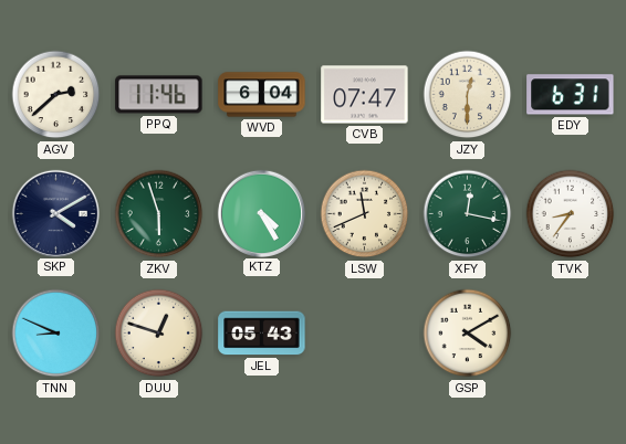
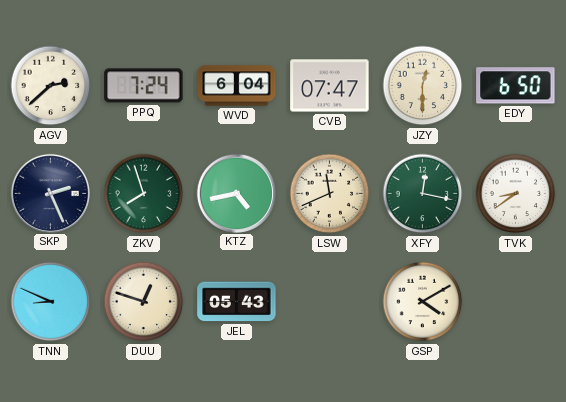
PPQ: 11:46 -> 7:24
EDY: 6:31 -> 6:50
SKP: 4:10 -> 2:26
ZKV: 5:57 -> 7:57
KTZ: 4:25 -> 4:43
TVK: 8:36 -> 8:39
